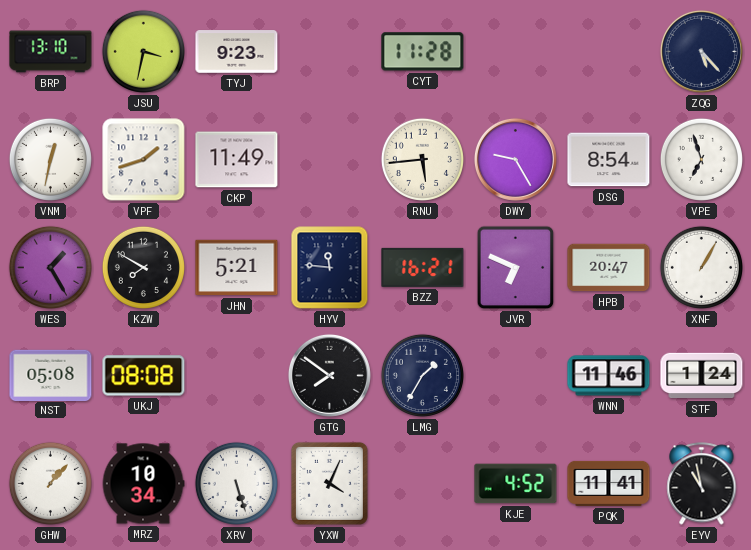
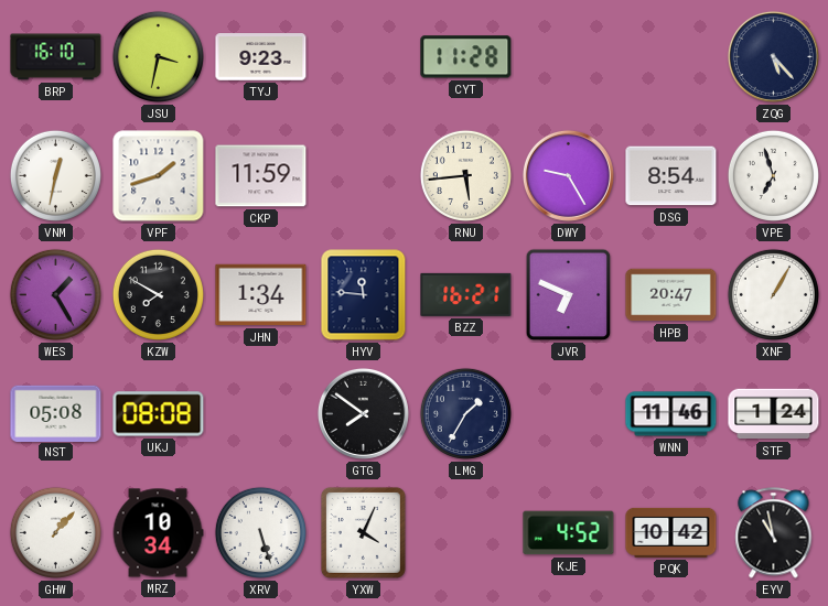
BRP: 13:10 -> 16:10
CKP: 11:49 -> 11:59
JHN: 5:21 -> 1:34
PQK: 11:41 -> 10:42
